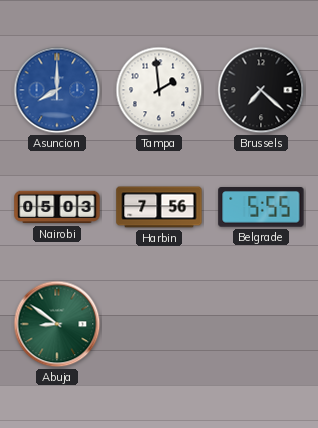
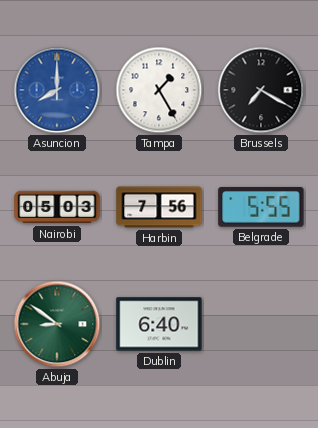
Tampa: 1:59 -> 1:25
Brussels: 7:22 -> 7:20
Dublin: none -> 6:40
